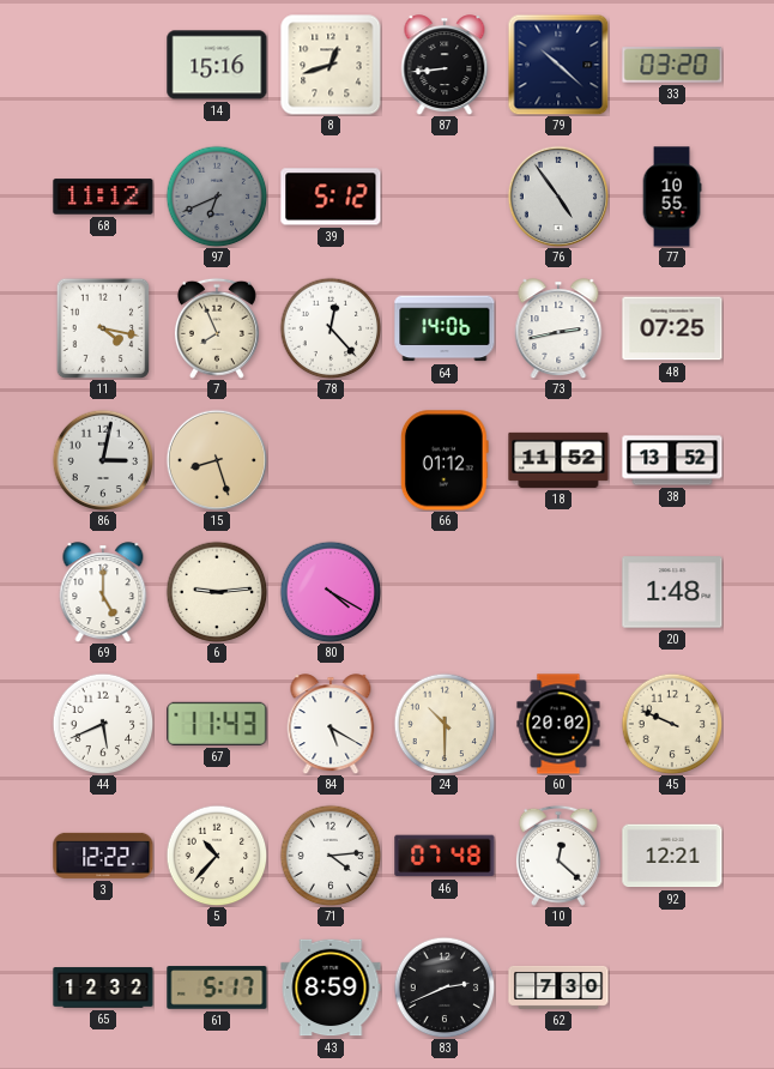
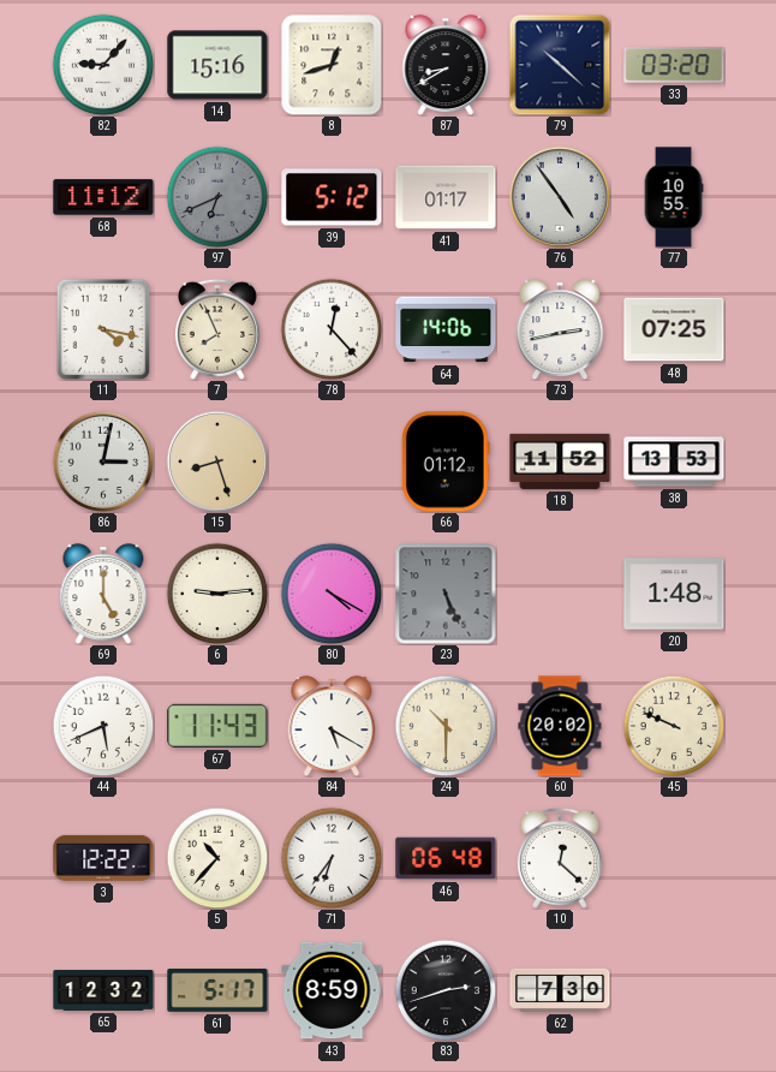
82: none -> 9:07
87: 8:44 -> 8:40
41: none -> 01:17
38: 13:52 -> 13:53
23: none -> 5:26
71: 4:14 -> 6:36
46: 07:48 -> 06:48
92: 12:21 -> none
83: 2:41 -> 2:42
